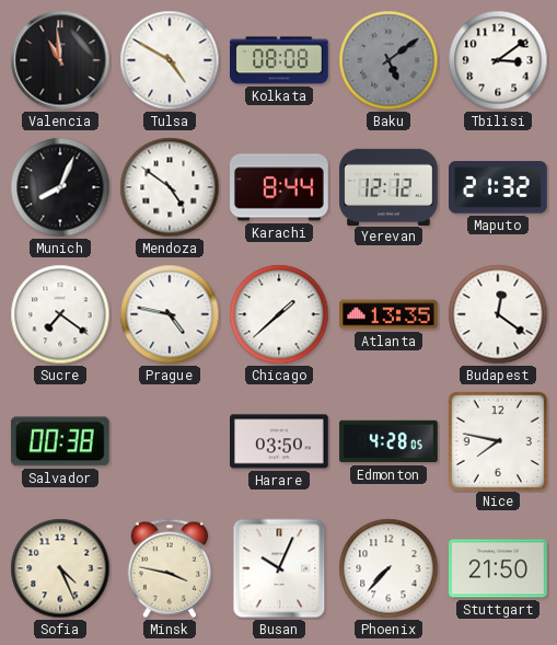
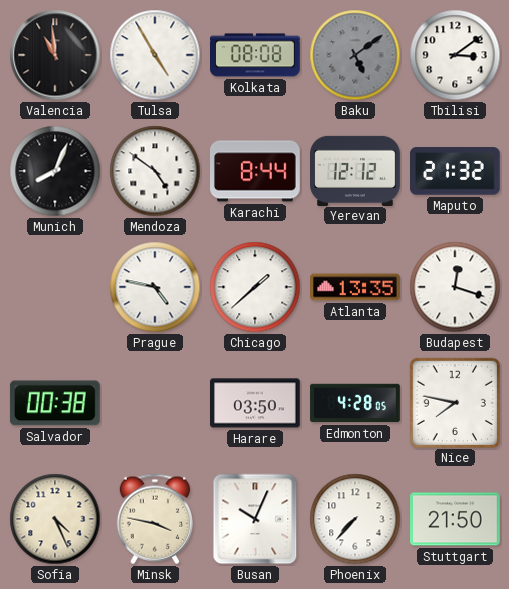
Tulsa: 4:50 -> 4:55
Sucre: 7:21 -> none
Budapest: 12:21 -> 12:18
